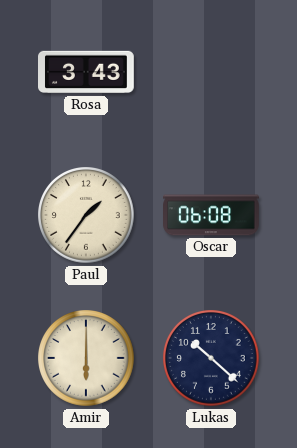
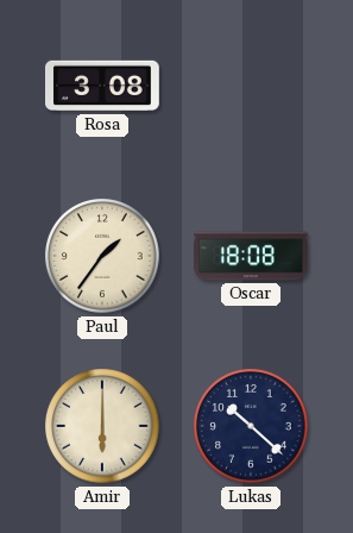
Rosa: 3:43 -> 3:08
Oscar: 06:08 -> 18:08
